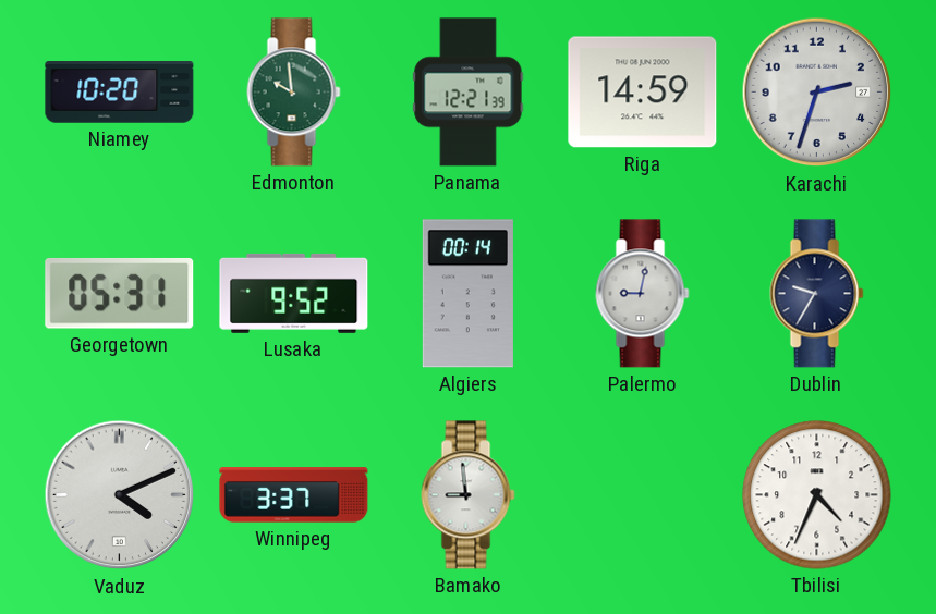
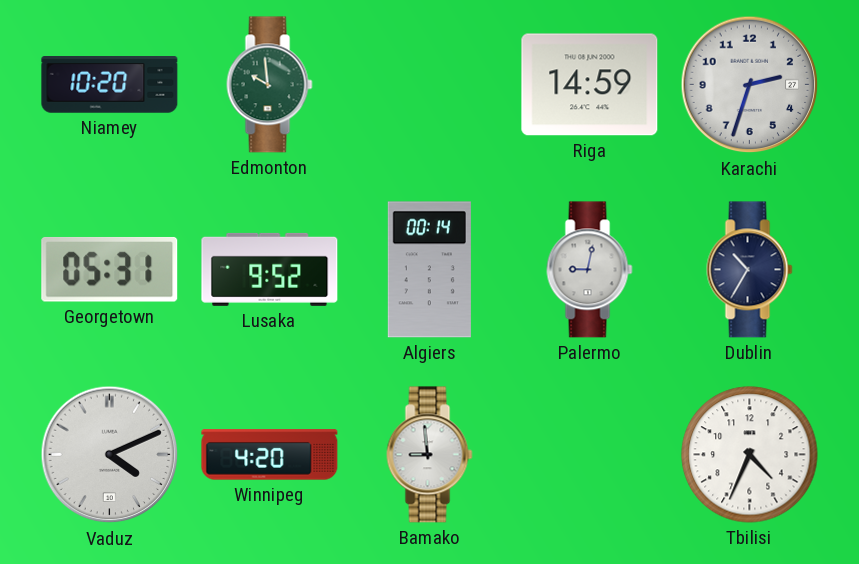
Panama: 12:21 -> none
Dublin: 9:35 -> 10:35
Winnipeg: 3:37 -> 4:20
